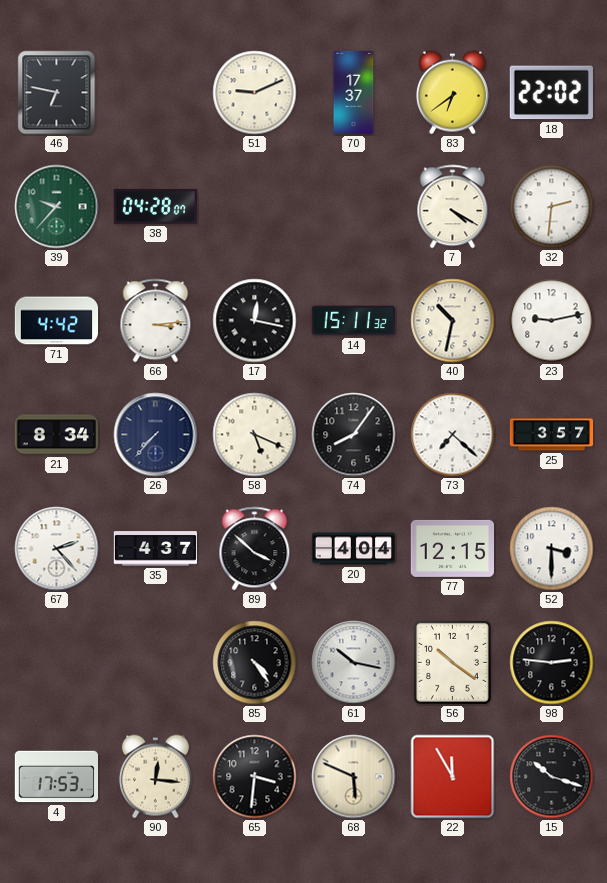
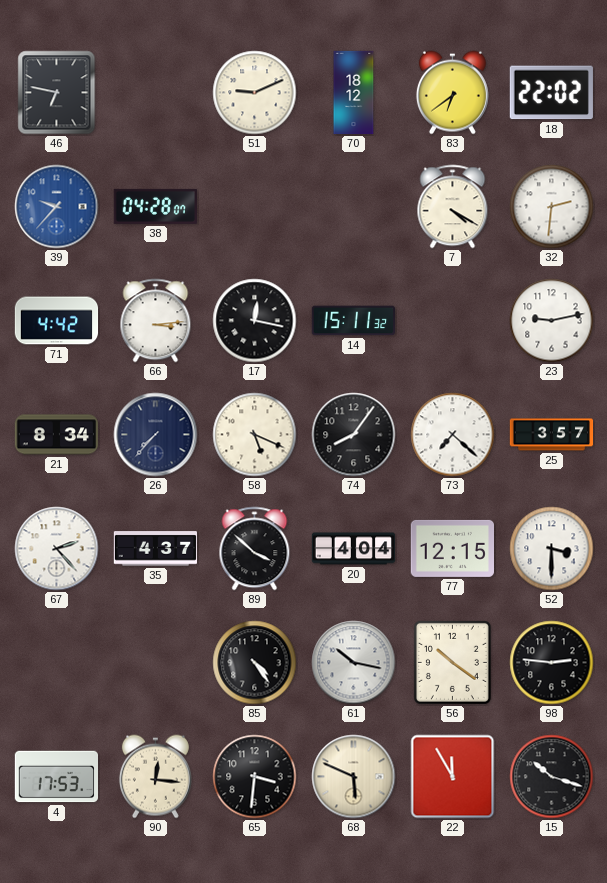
70: 17:37 -> 18:12
39 dial: green -> blue
40: 10:32 -> none
